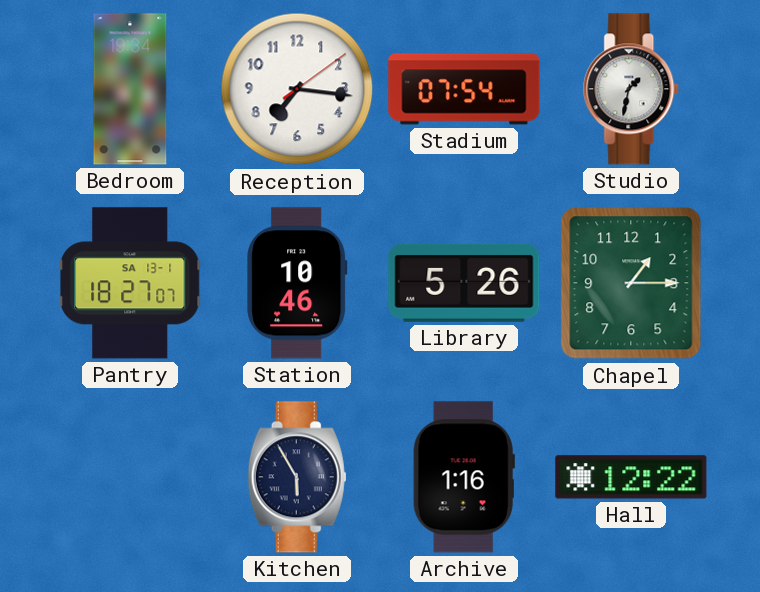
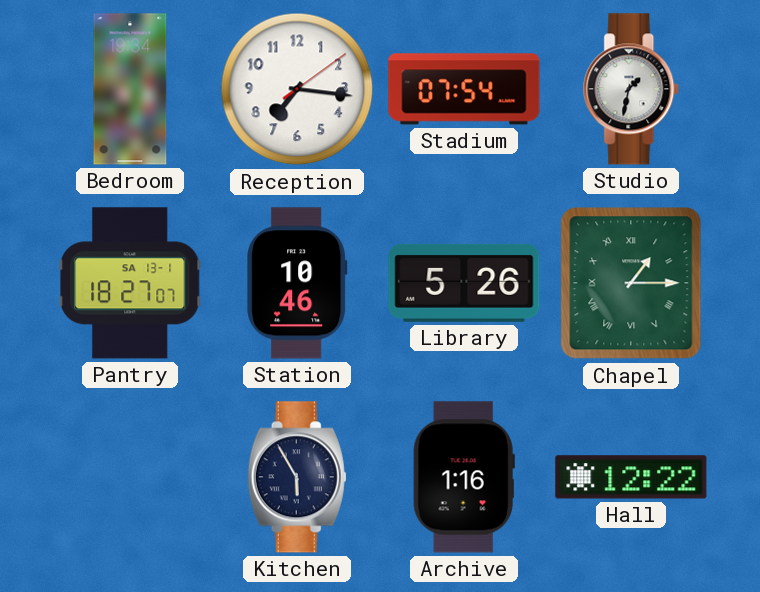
Chapel numerals: Arabic -> Roman
